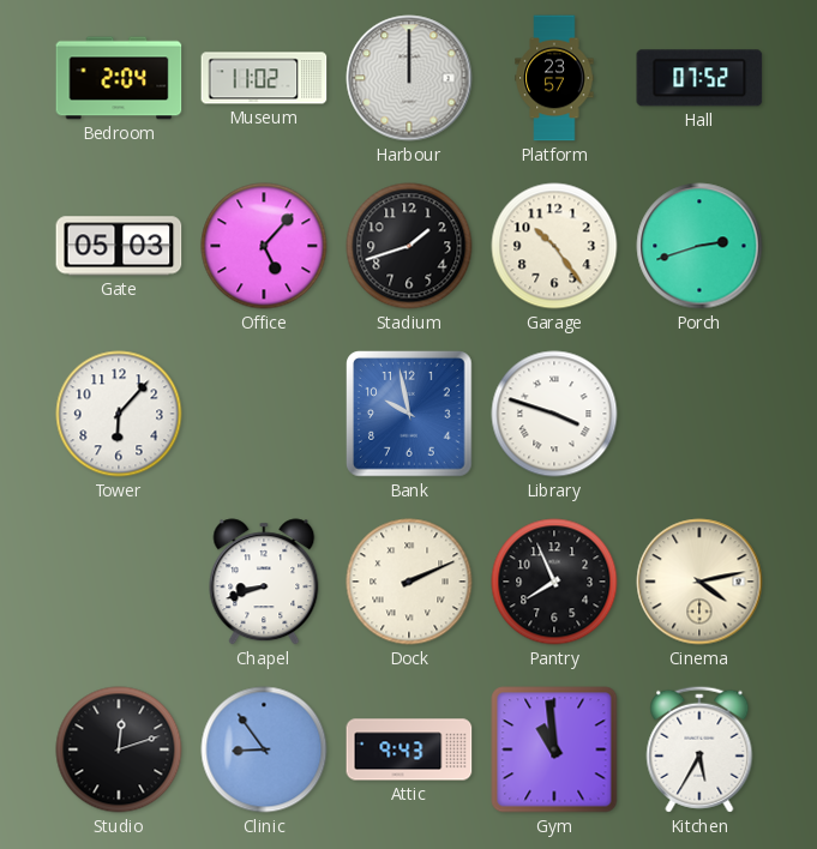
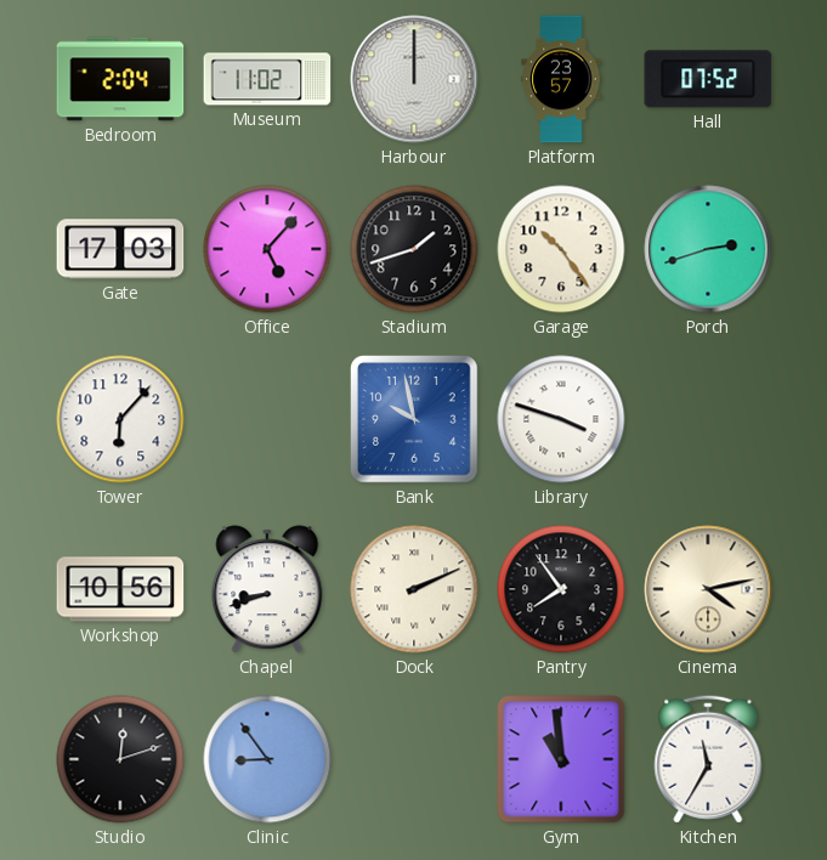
Gate: 05:03 -> 17:03
Workshop: none -> 10:56
Pantry: 7:56 -> 7:54
Attic: 9:43 -> none
Kitchen: 5:35 -> 11:35
